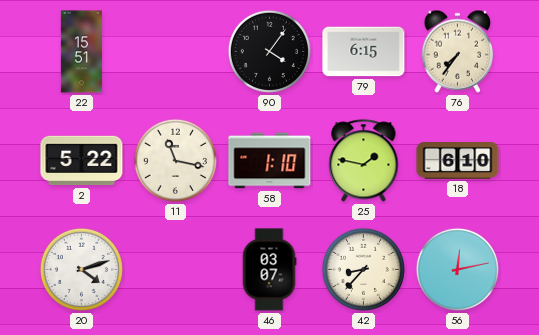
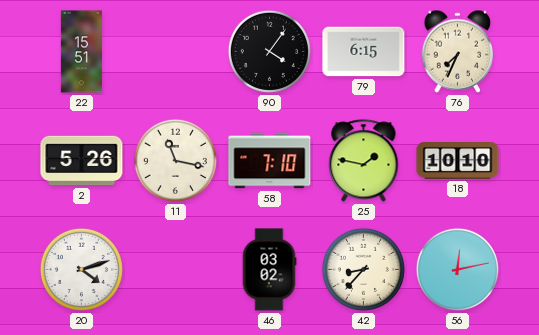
76: 7:36 -> 7:34
2: 5:22 -> 5:26
58: 1:10 -> 7:10
18: 6:10 -> 10:10
46: 03:07 -> 03:02
